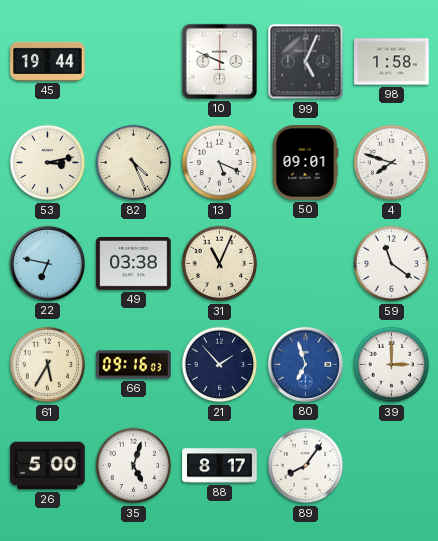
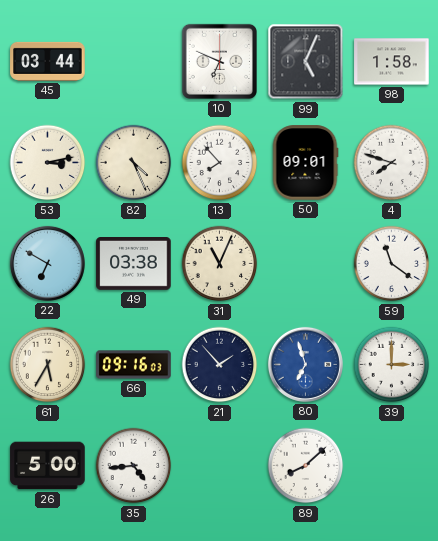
45: 19:44 -> 03:44
10: 9:49 -> 6:49
13: 5:19 -> 7:53
22: 6:47 -> 6:50
35: 5:03 -> 4:44
88: 8:17 -> none
89: 8:06 -> 8:08
